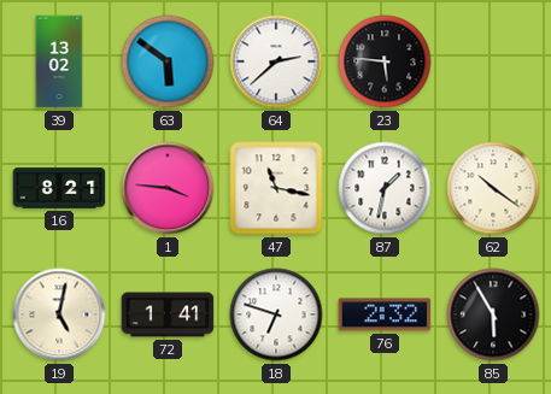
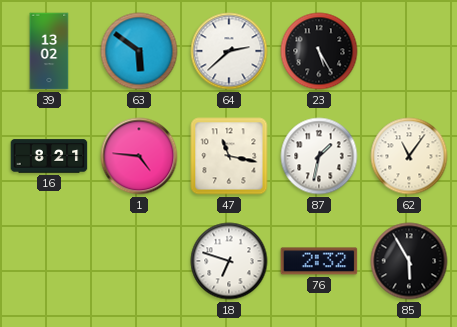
23: 5:46 -> 5:25
1: 3:46 -> 4:46
62: 10:21 -> 11:06
19: 5:02 -> none
72: 1:41 -> none
